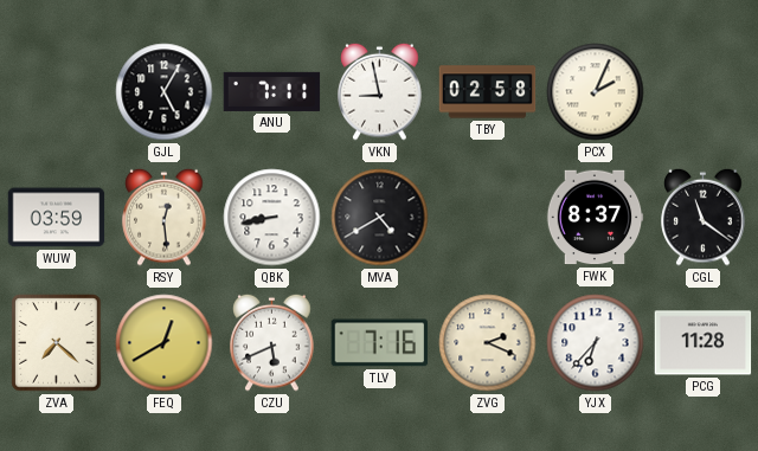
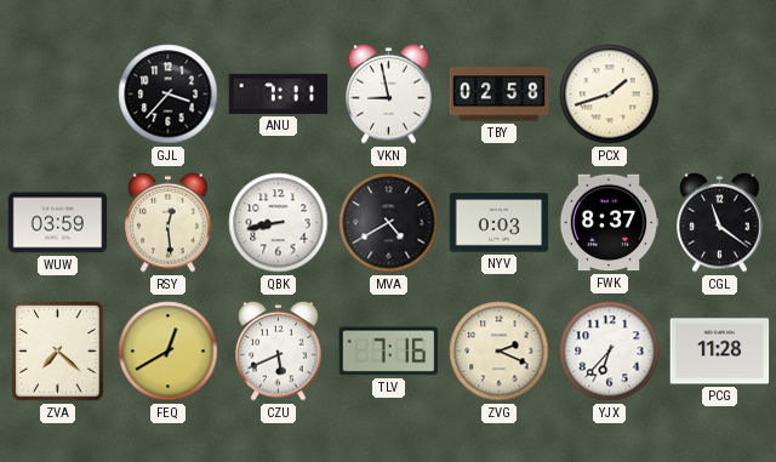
GJL: 5:05 -> 3:37
PCX: 2:04 -> 1:42
NYV: none -> 0:03
